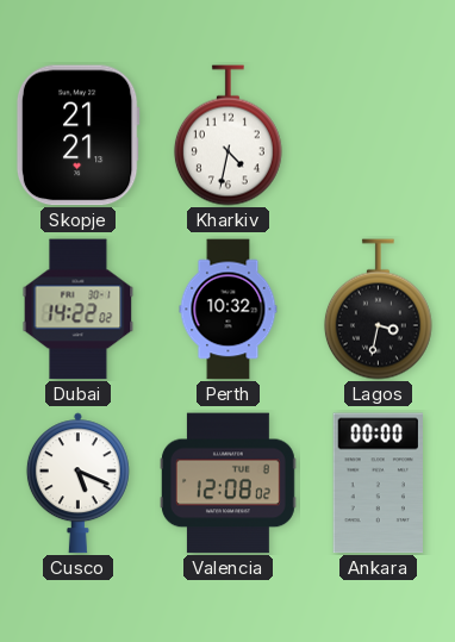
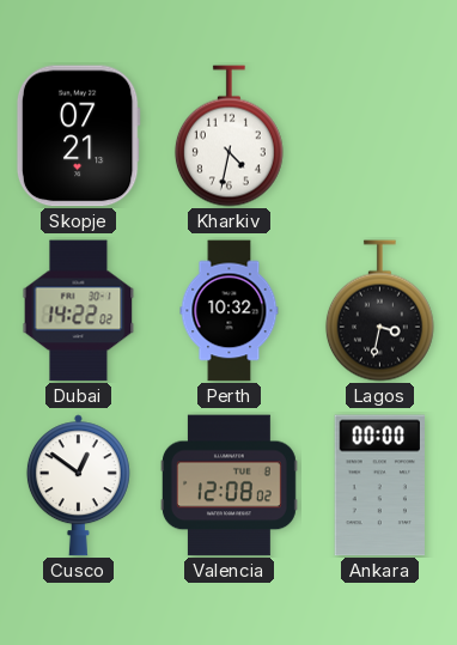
Skopje: 21:21 -> 07:21
Cusco: 5:19 -> 12:51
